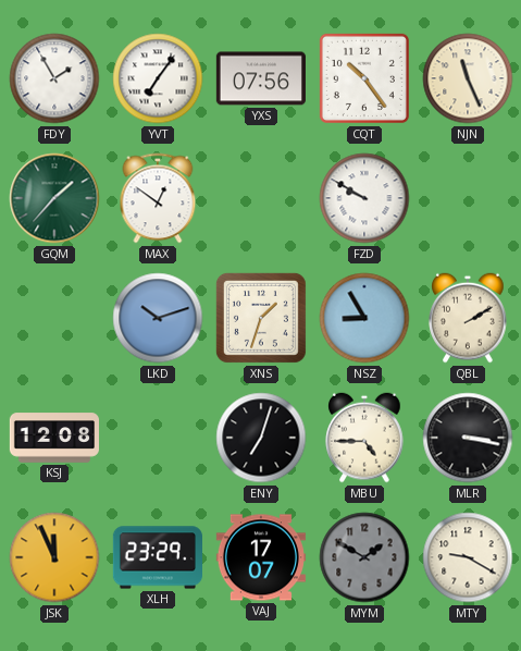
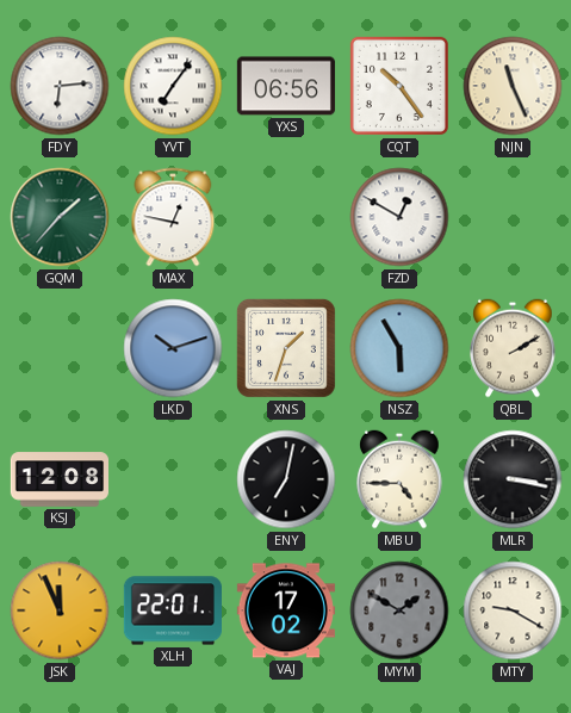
FDY: 1:55 -> 6:14
YXS: 07:56 -> 06:56
MAX: 12:51 -> 12:47
FZD: 9:50 -> 12:50
NSZ: 8:55 -> 5:55
ENY: 7:03 -> 7:02
XLH: 23:29 -> 22:01
VAJ: 17:07 -> 17:02
